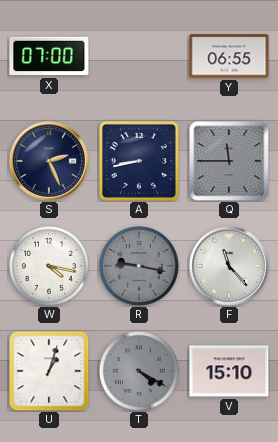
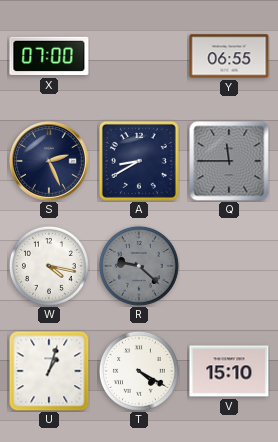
A: 8:43 -> 8:40
R: 9:17 -> 9:22
F: 11:23 -> none
T dial: grey -> white
